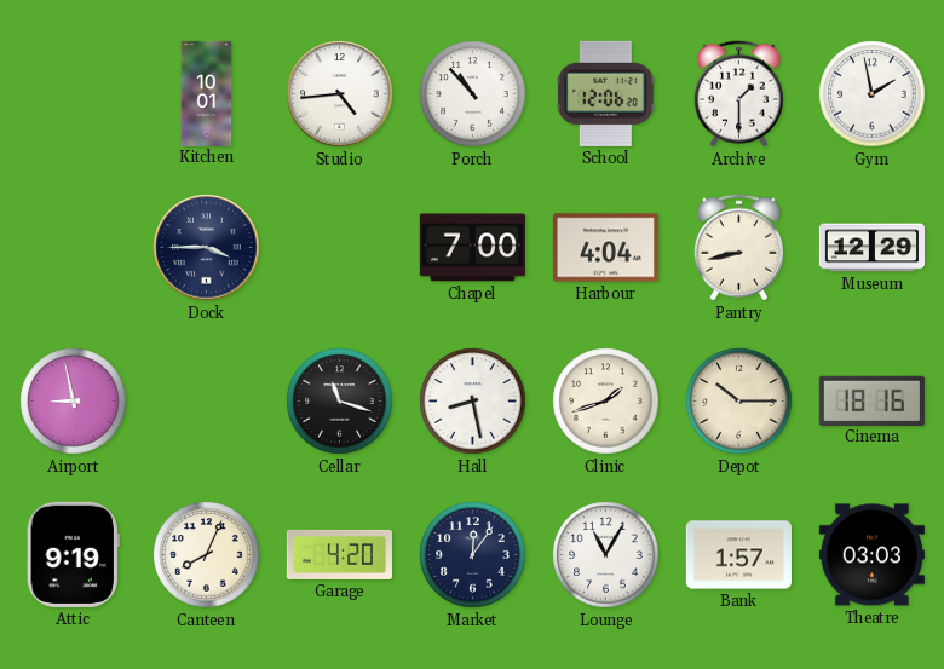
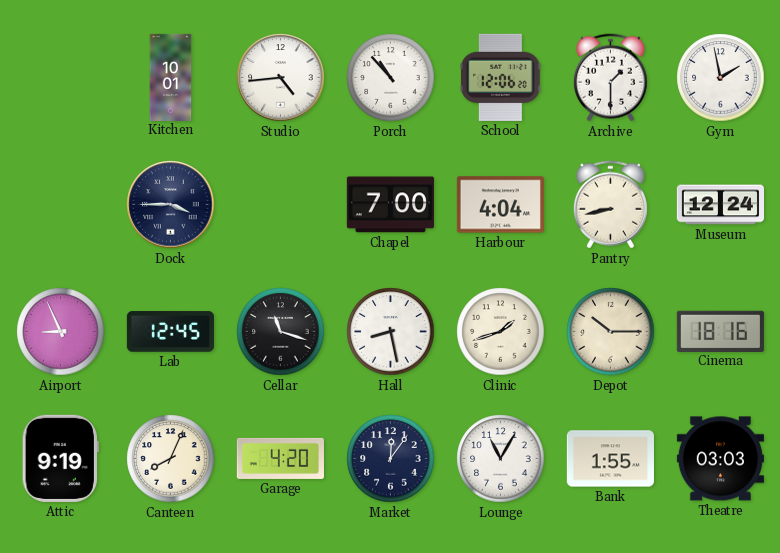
Museum: 12:29 -> 12:24
Airport: 8:58 -> 8:56
Lab: none -> 12:45
Bank: 1:57 -> 1:55
